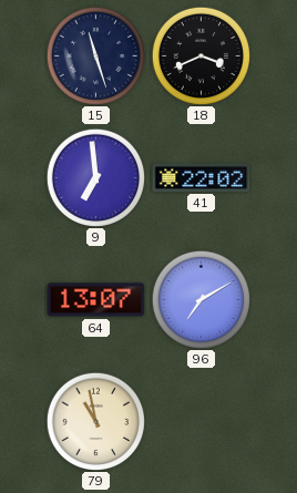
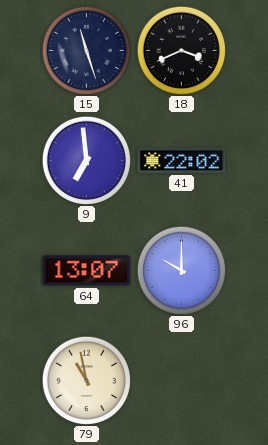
96: 7:10 -> 10:00
